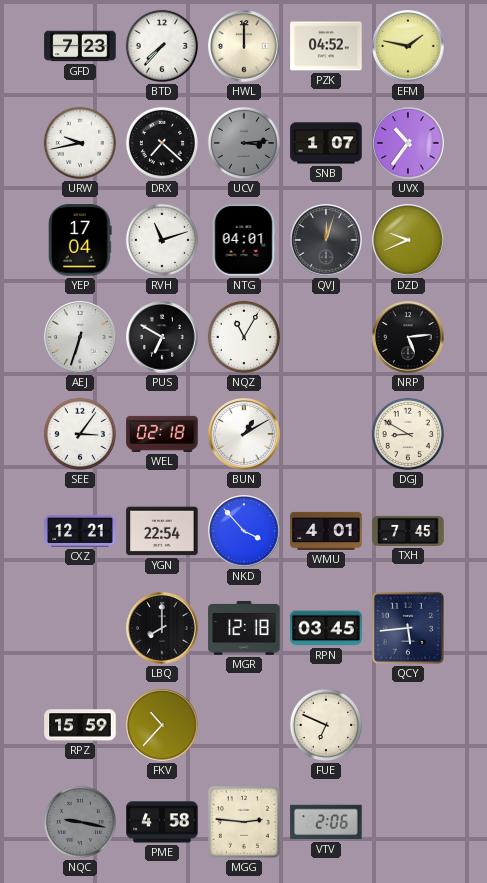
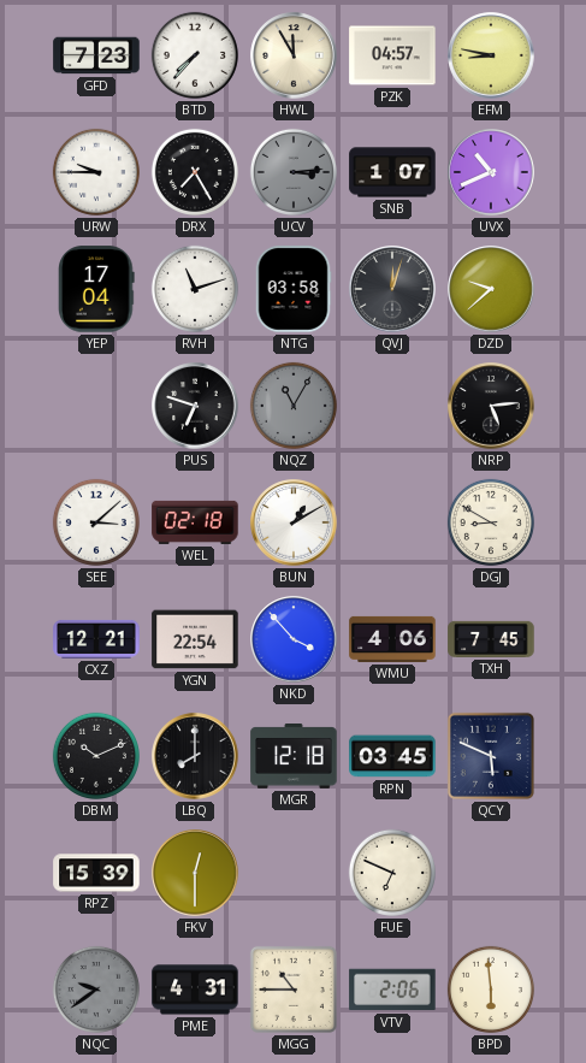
HWL: 12:00 -> 11:55
PZK: 04:52 -> 04:57
EFM: 1:47 -> 8:47
URW: 9:43 -> 9:45
DRX: 7:22 -> 7:25
UVX: 10:36 -> 10:41
NTG: 04:01 -> 03:58
DZD: 9:41 -> 9:38
AEJ: 6:33 -> none
PUS: 6:50 -> 6:48
NQZ dial: white -> grey
SEE: 3:06 -> 3:08
WMU: 4:01 -> 4:06
DBM: none -> 10:11
QCY: 5:44 -> 5:49
RPZ: 15:59 -> 15:39
FKV: 10:37 -> 12:30
NQC: 9:17 -> 9:39
PME: 4:58 -> 4:31
MGG: 2:46 -> 10:45
BPD: none -> 5:59
